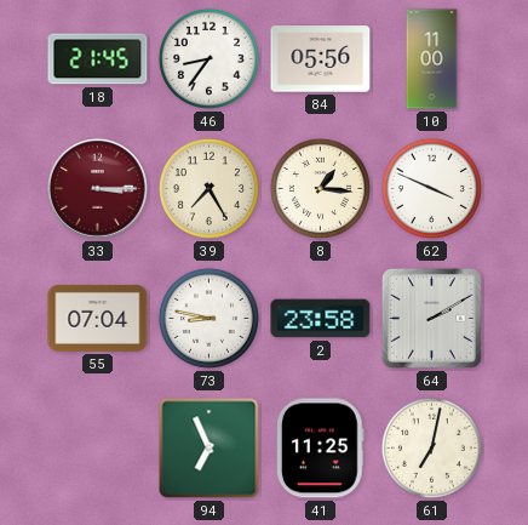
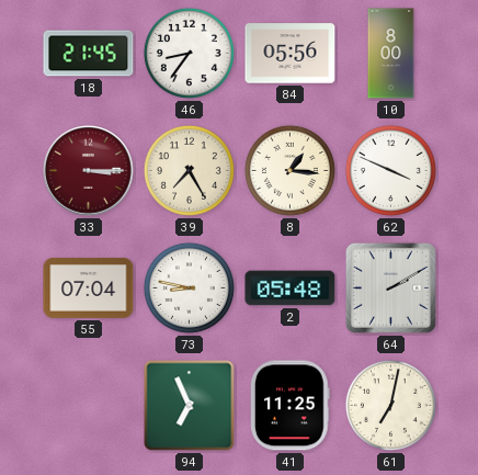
10: 11:00 -> 8:00
2: 23:58 -> 05:48
